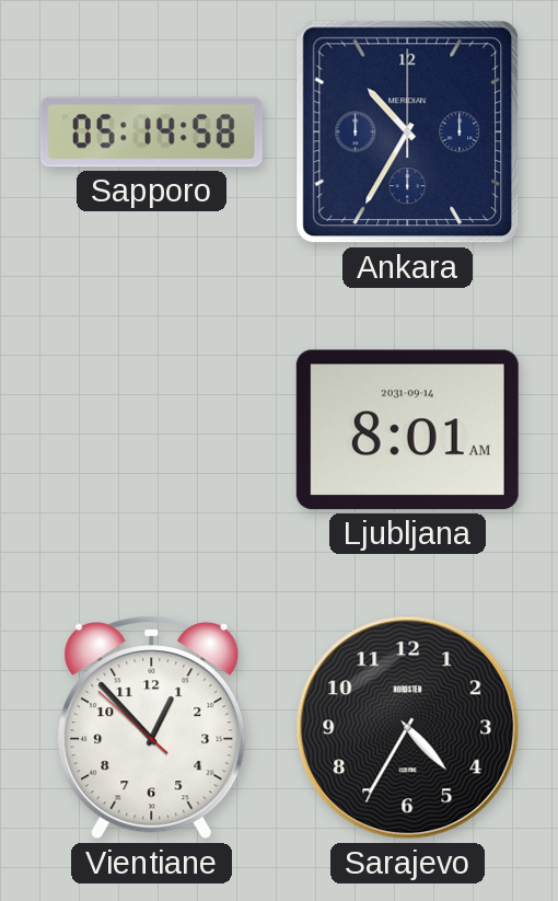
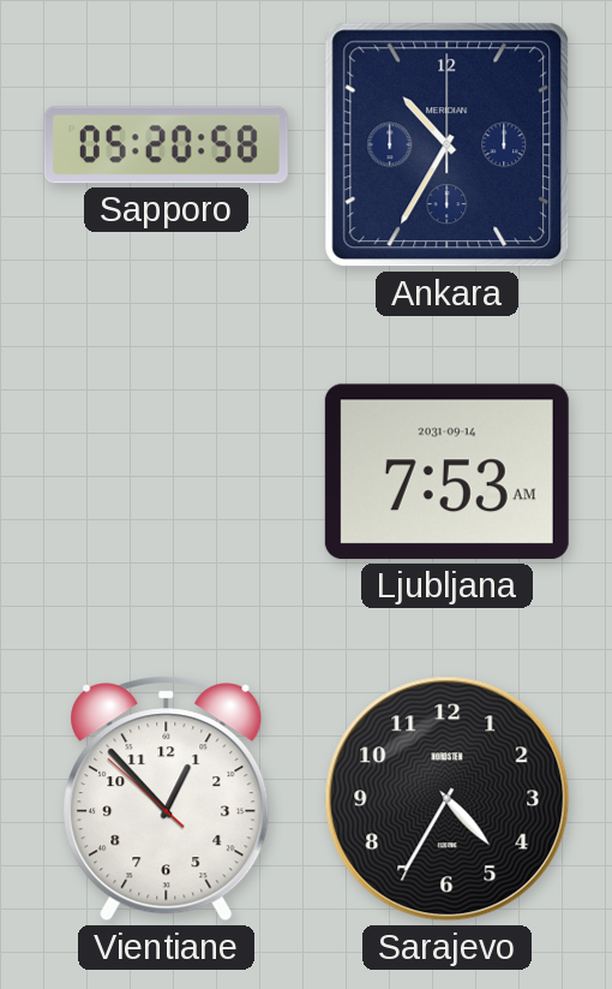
Sapporo: 05:14 -> 05:20
Ljubljana: 8:01 -> 7:53
